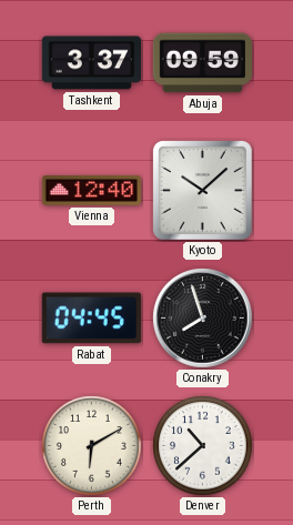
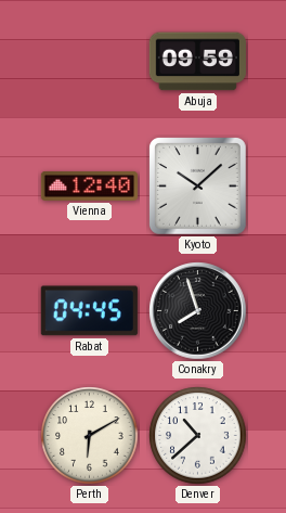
Tashkent: 3:37 -> none
